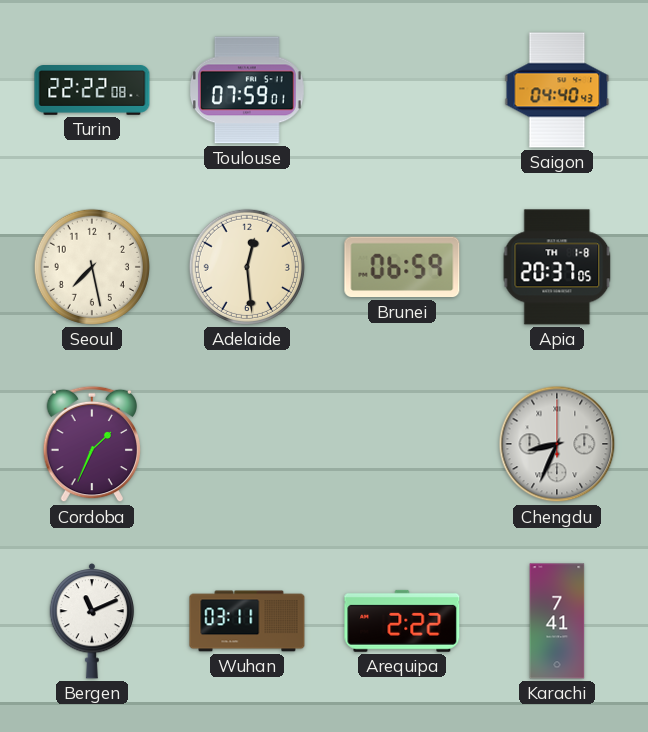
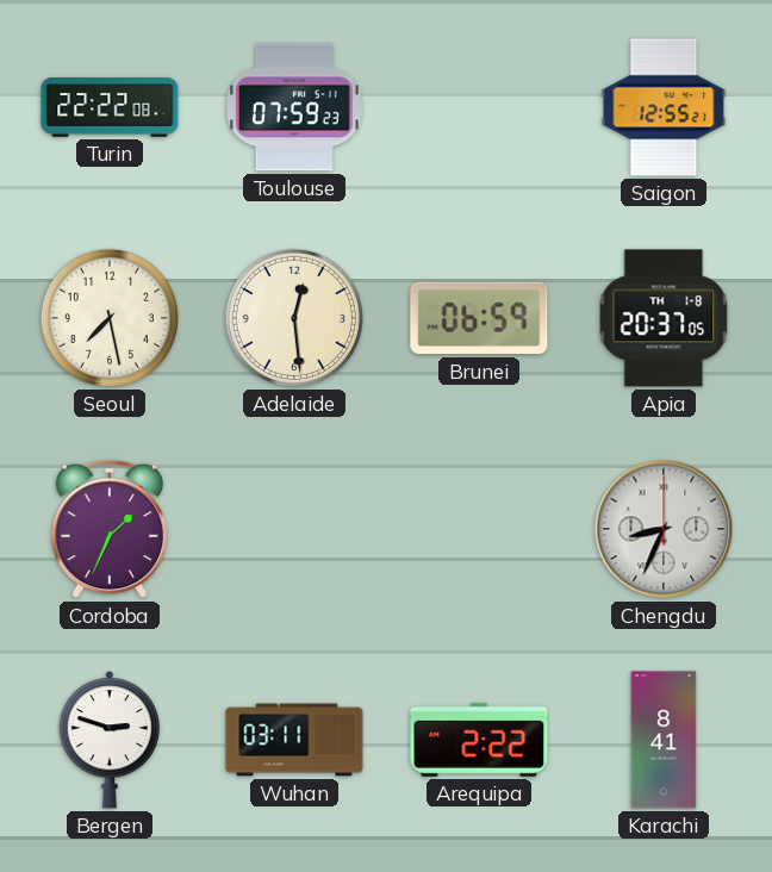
Toulouse: 07:59:01 -> 07:59:23
Saigon: 04:40 -> 12:55
Bergen: 11:11 -> 2:48
Karachi: 7:41 -> 8:41
